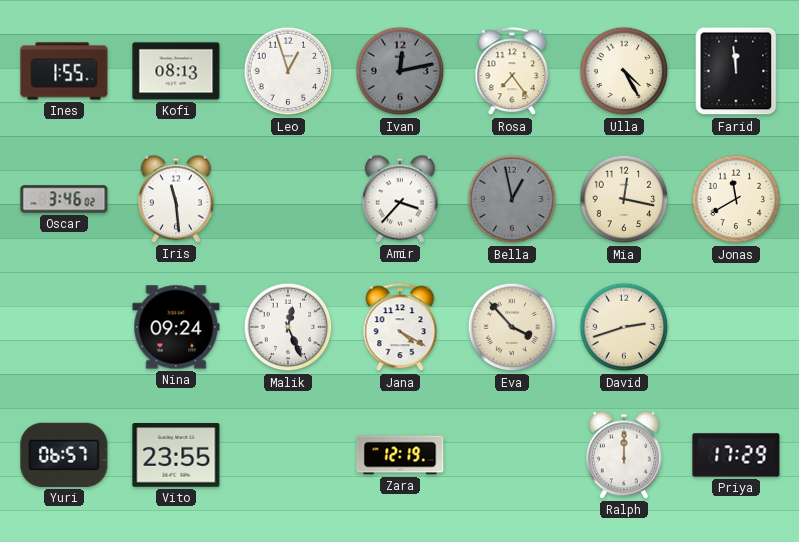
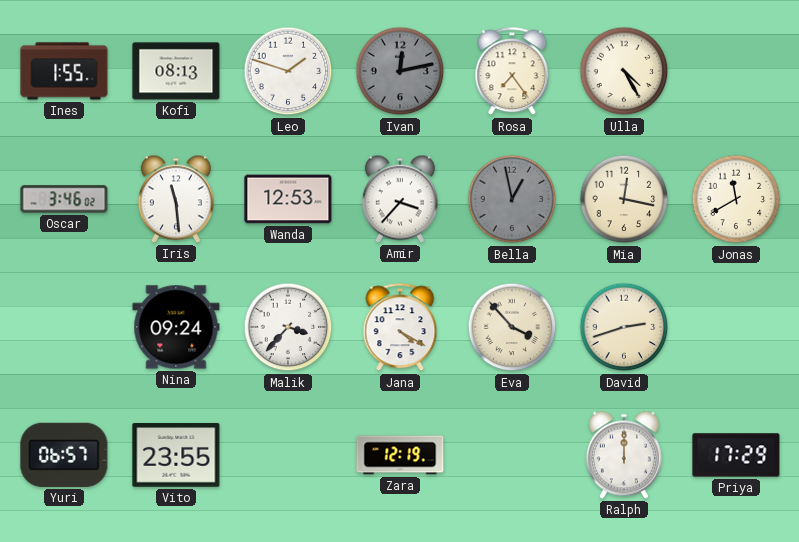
Leo: 12:57 -> 1:48
Farid: 11:59 -> none
Wanda: none -> 12:53
Malik: 12:26 -> 3:37
